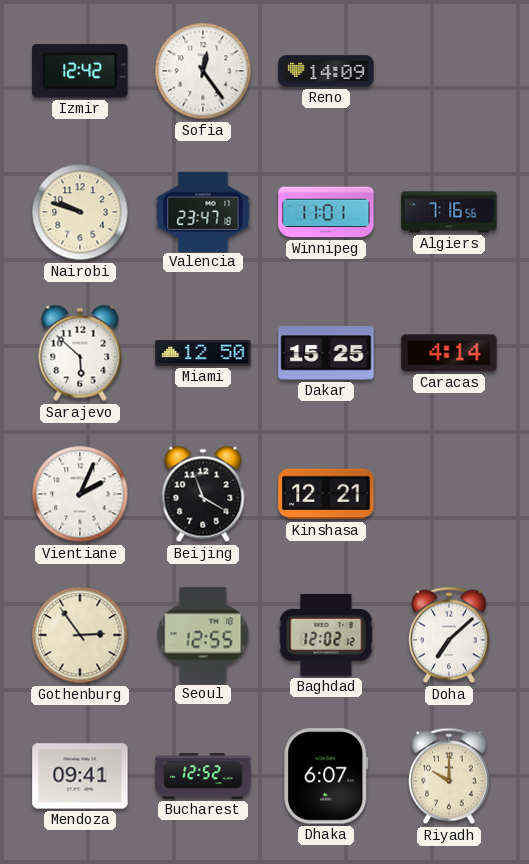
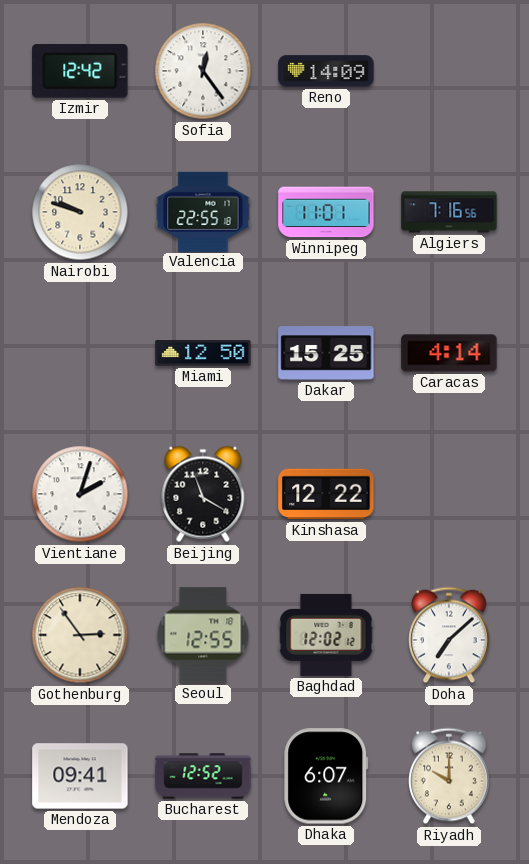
Valencia: 23:47 -> 22:55
Sarajevo: 5:52 -> none
Vientiane: 2:04 -> 2:03
Kinshasa: 12:21 -> 12:22
